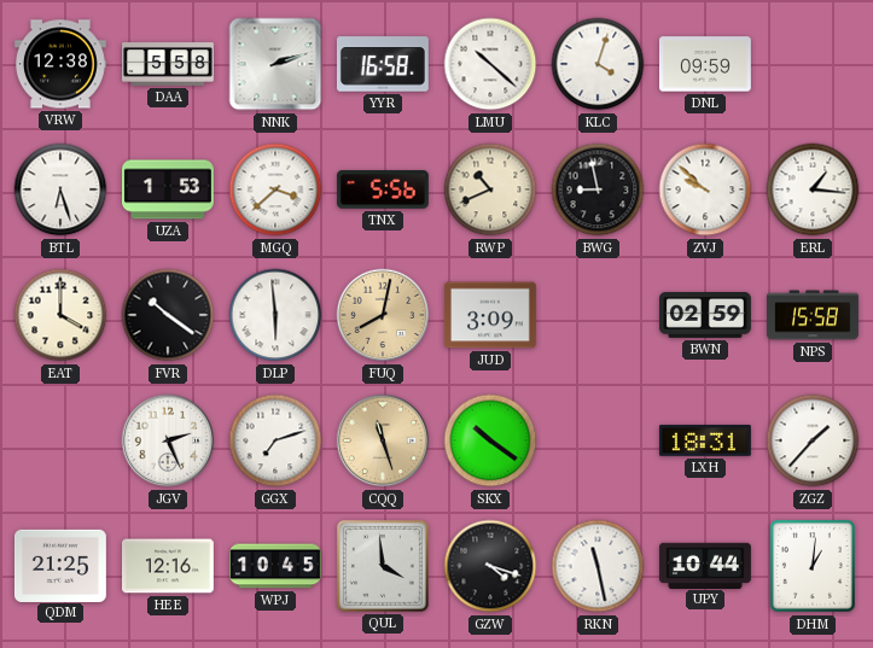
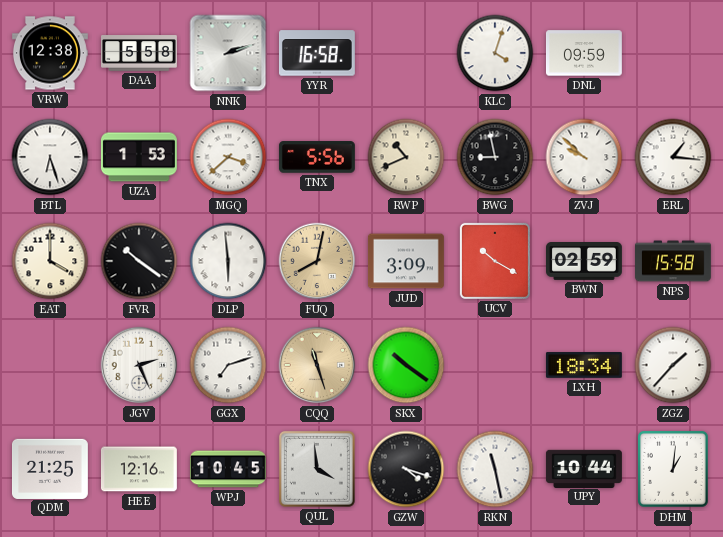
LMU: 10:22 -> none
UCV: none -> 10:20
LXH: 18:31 -> 18:34
